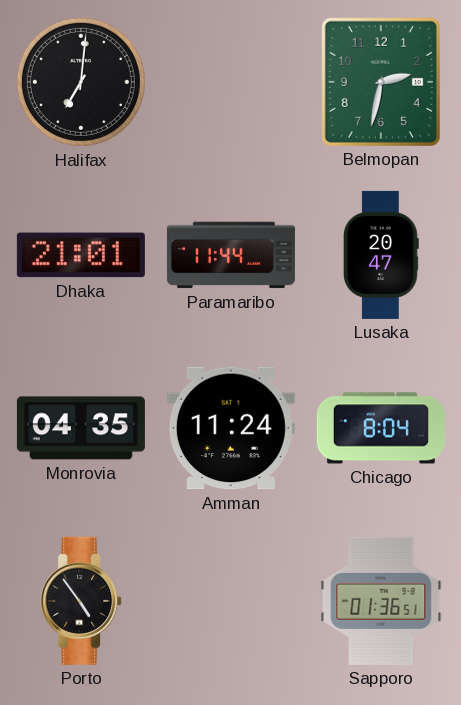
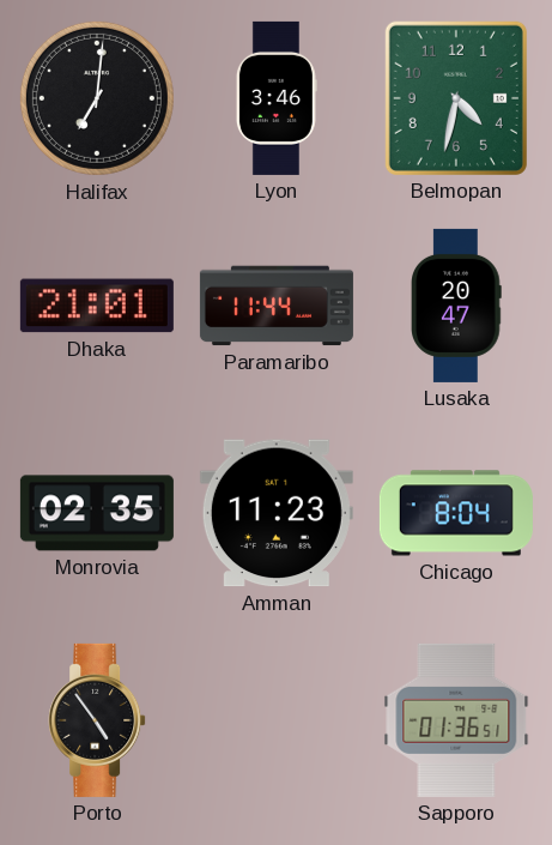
Lyon: none -> 3:46
Belmopan: 2:32 -> 4:32
Monrovia: 04:35 -> 02:35
Amman: 11:24 -> 11:23
